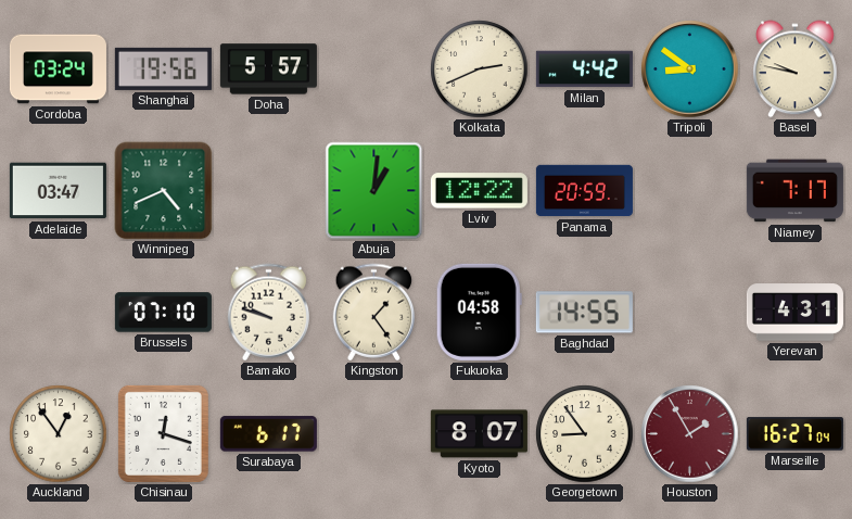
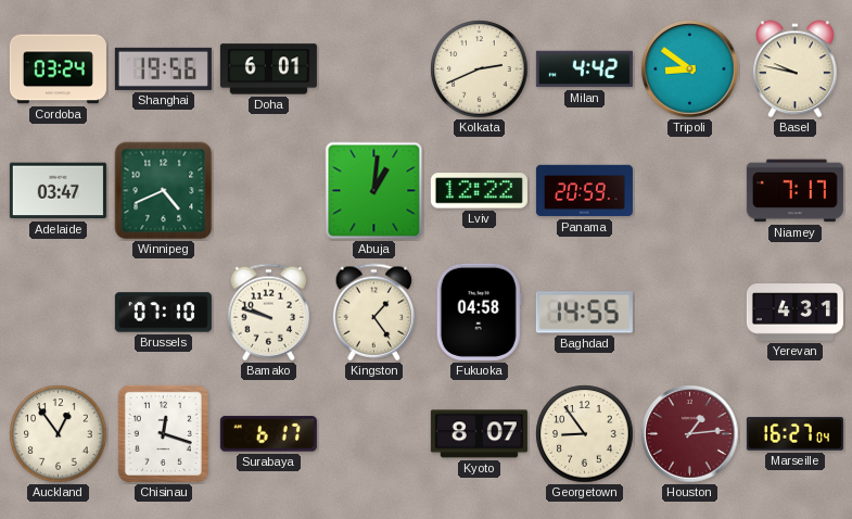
Doha: 5:57 -> 6:01
Houston: 1:55 -> 1:14
